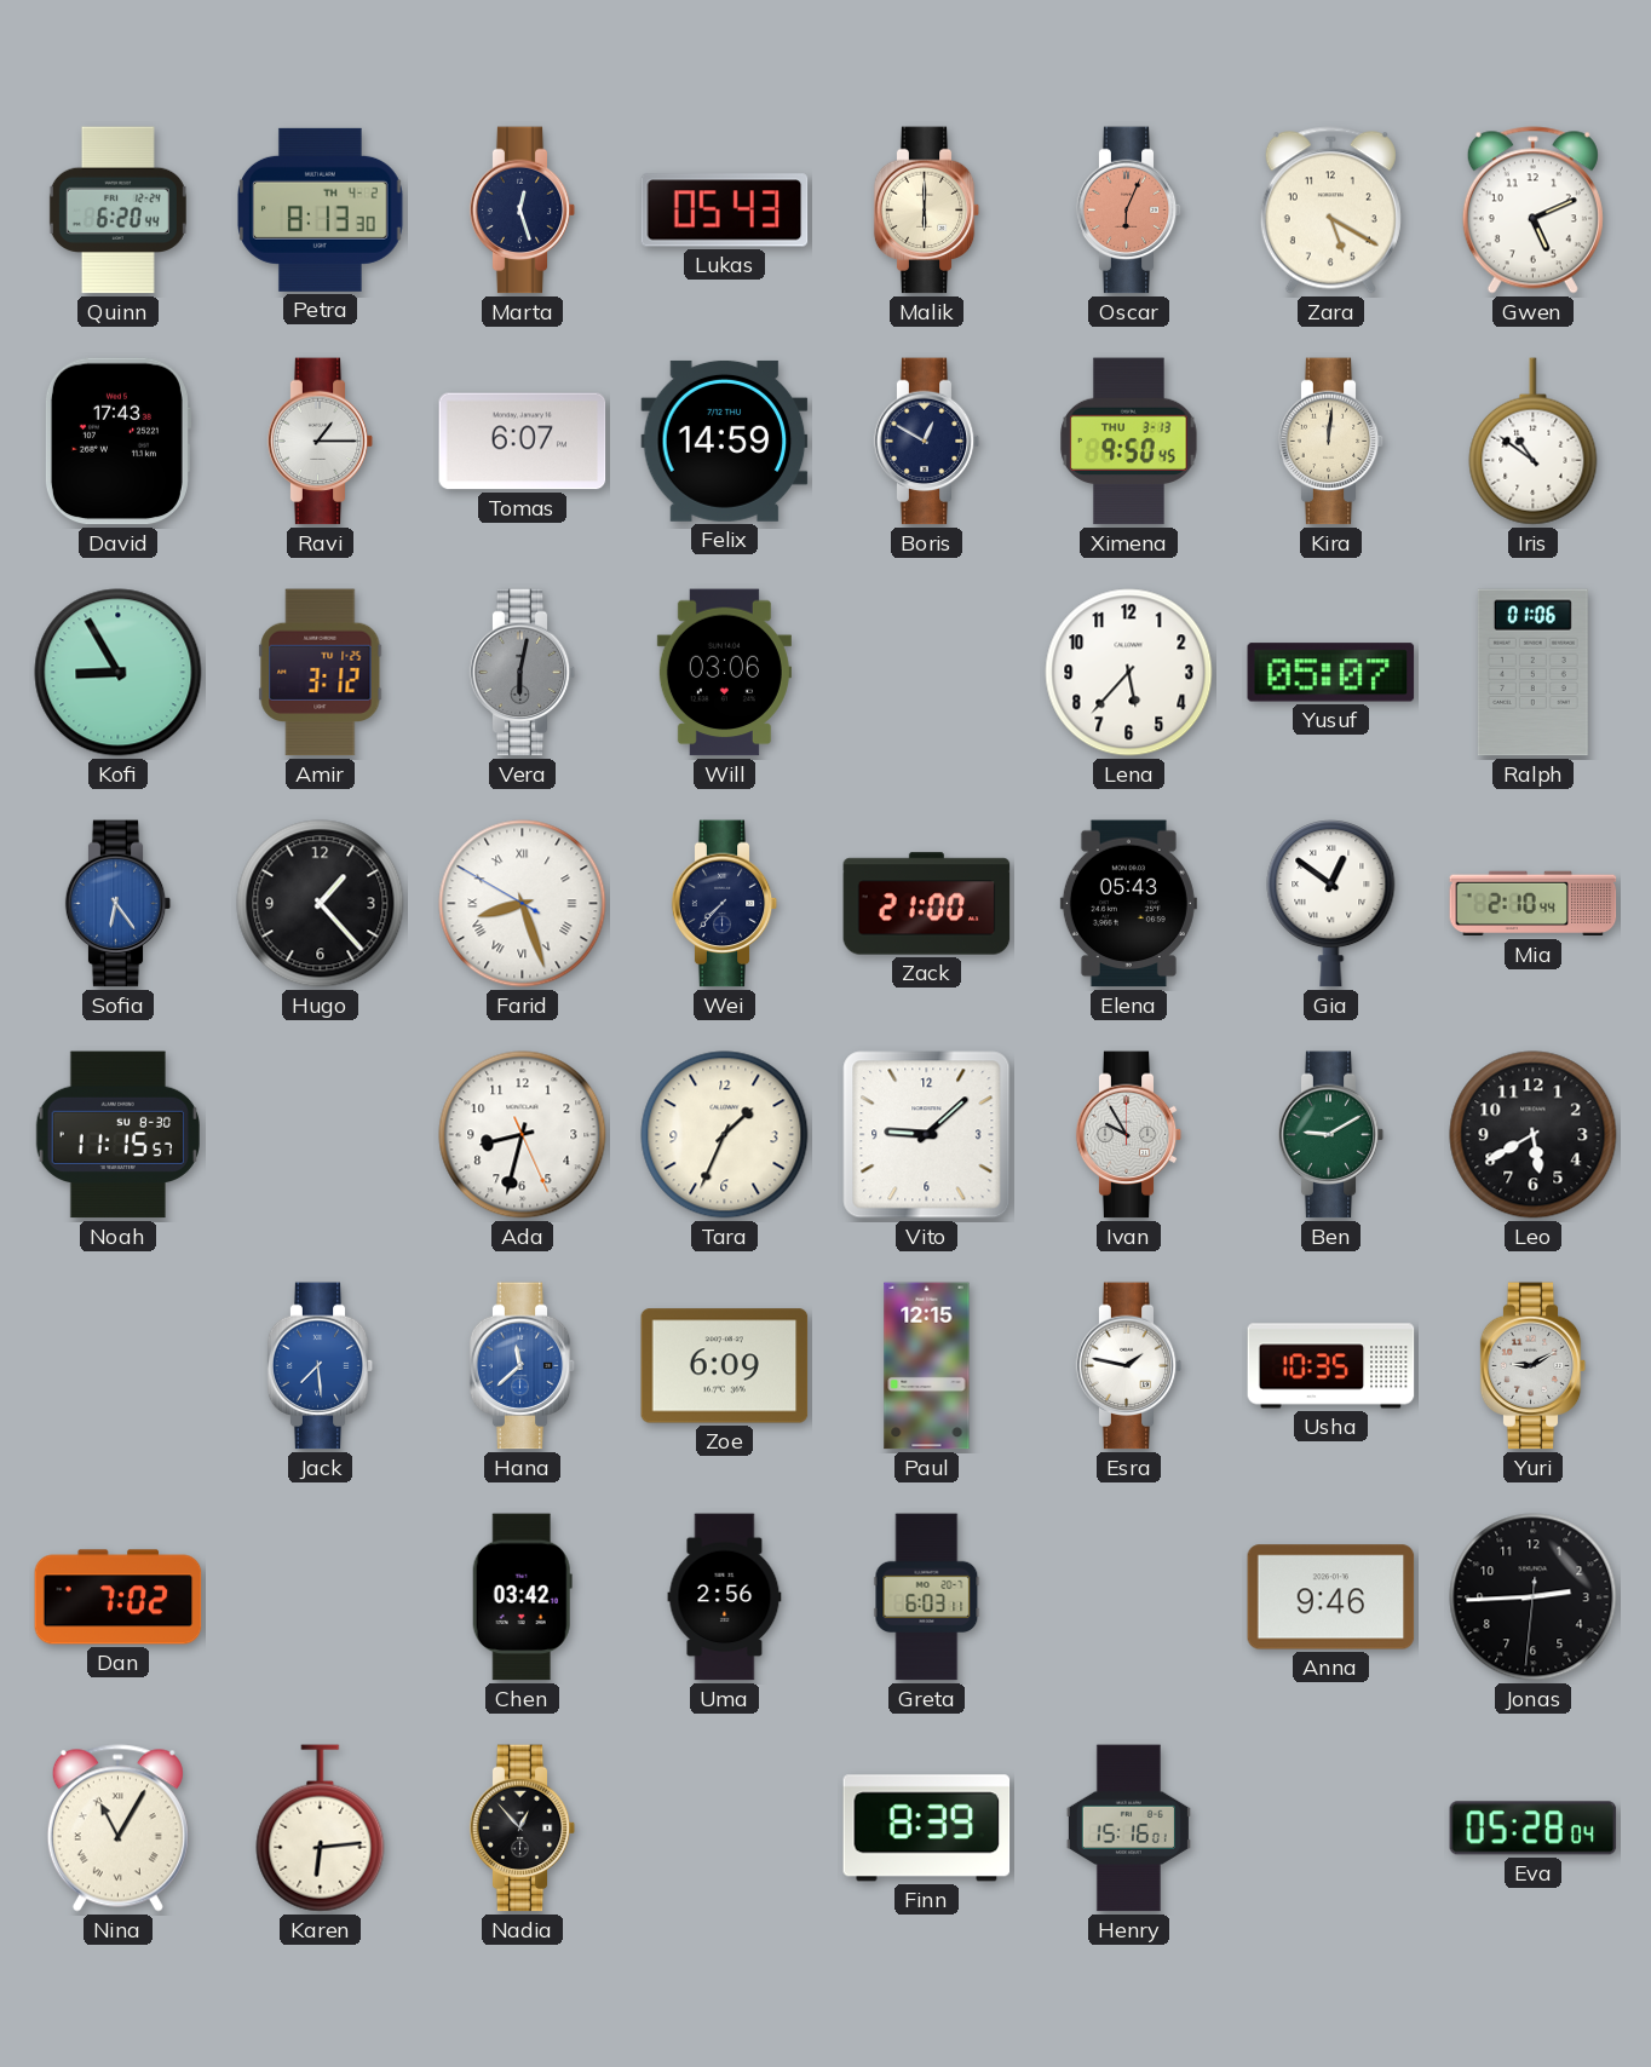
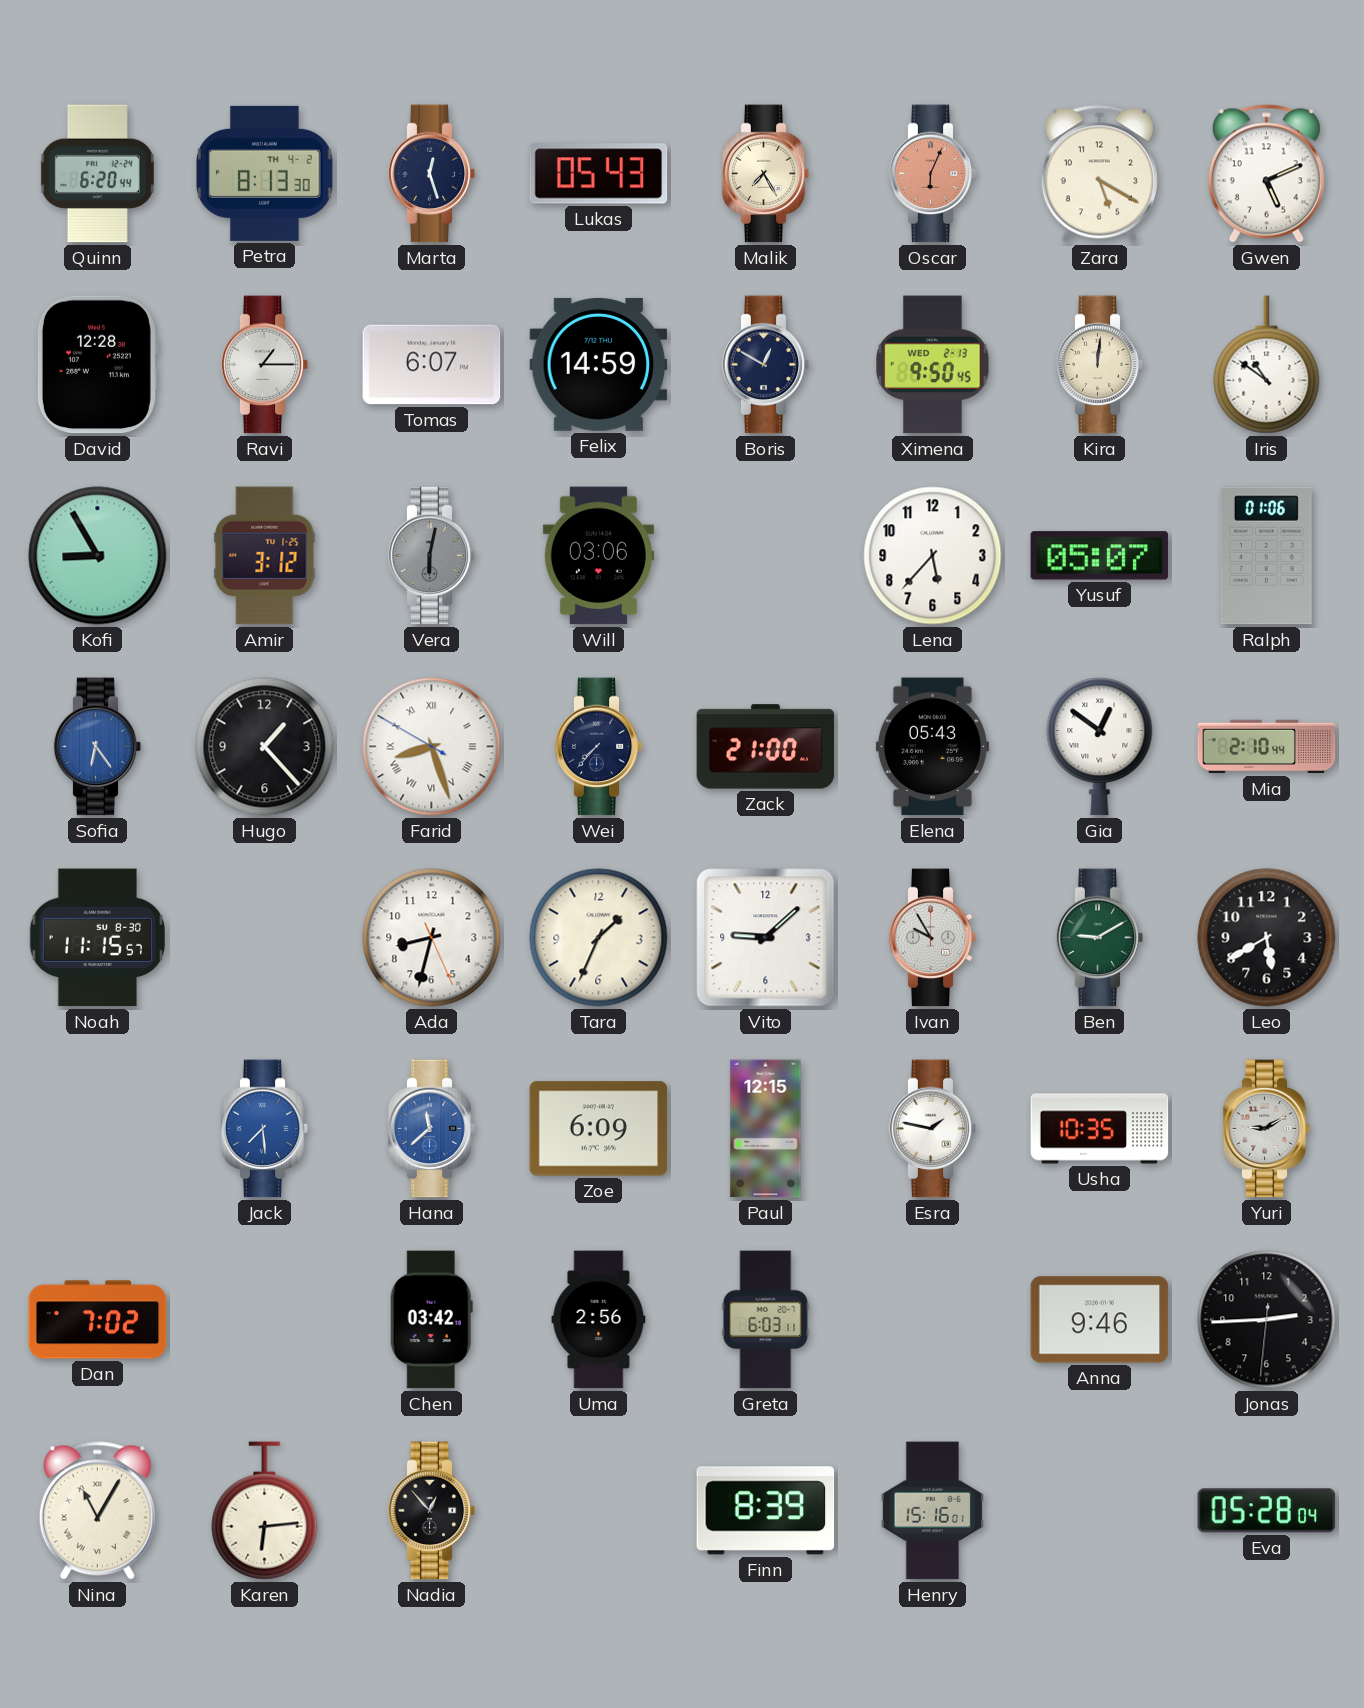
Malik: 6:00 -> 7:25
David: 17:43 -> 12:28
Ximena date: THU 3-13 -> WED 2-13
